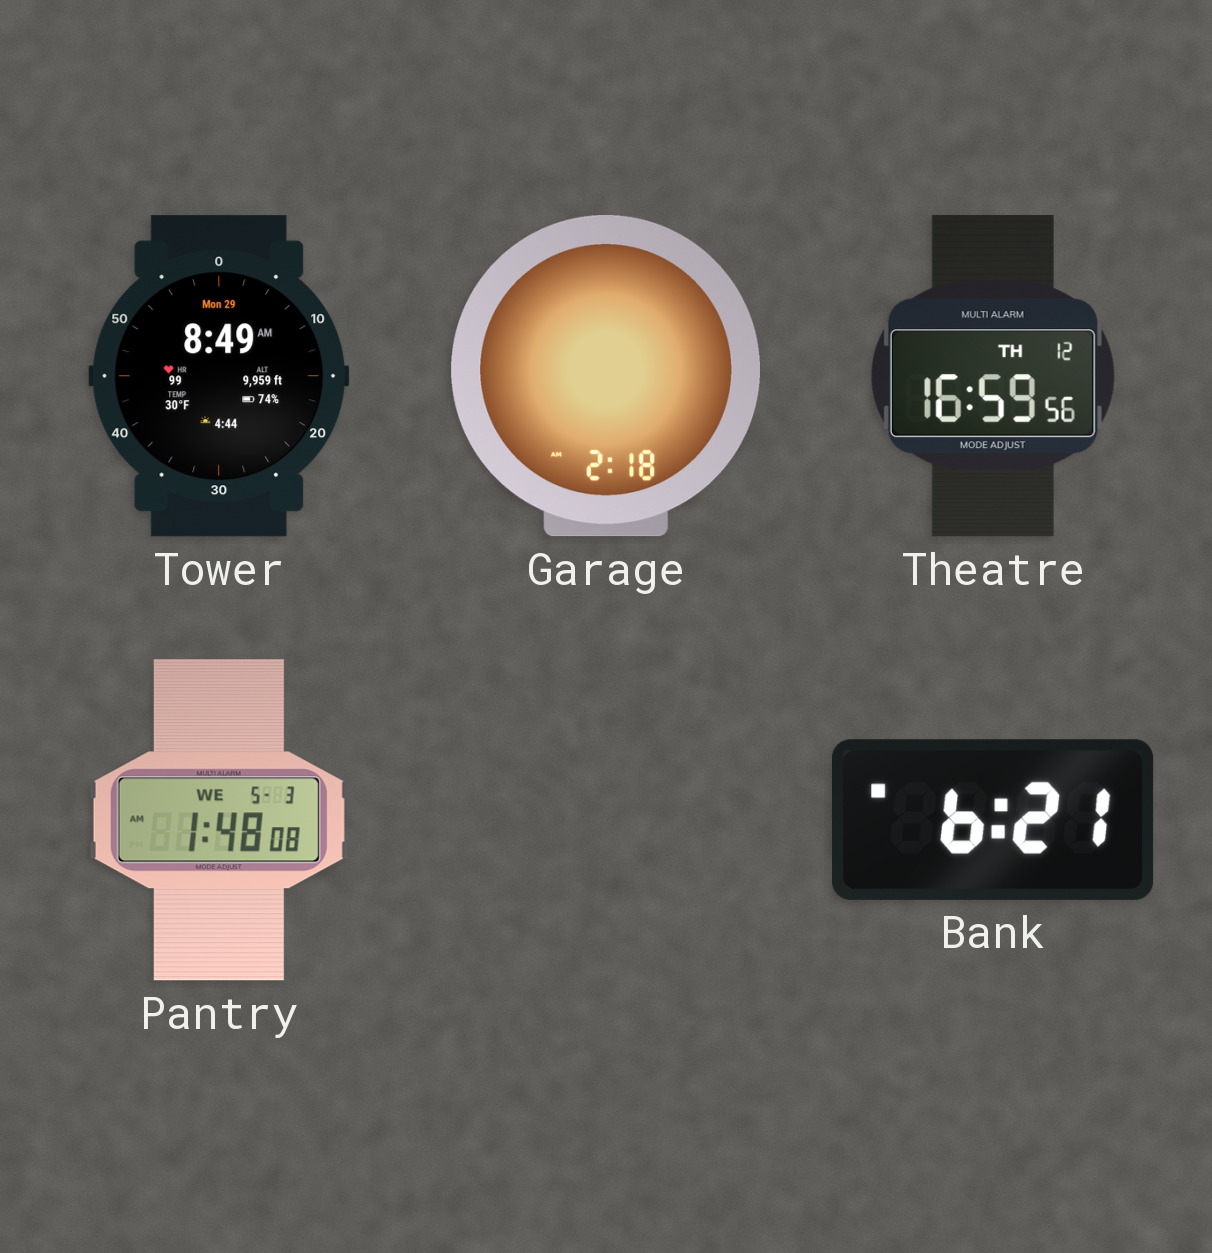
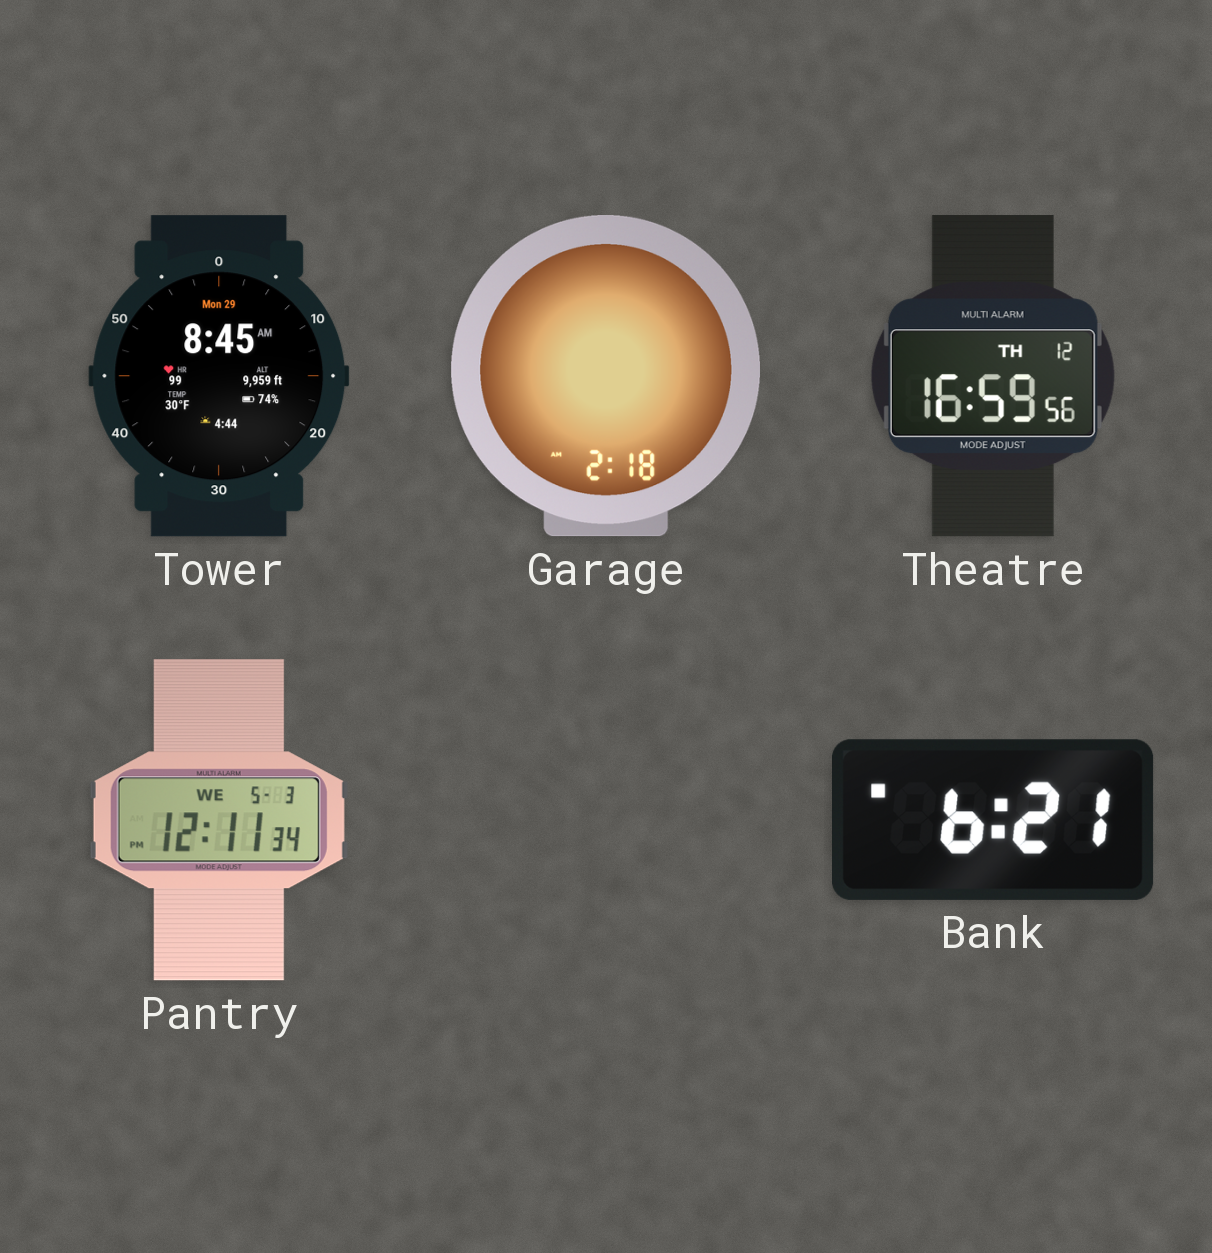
Tower: 8:49 -> 8:45
Pantry: 1:48 -> 12:11
